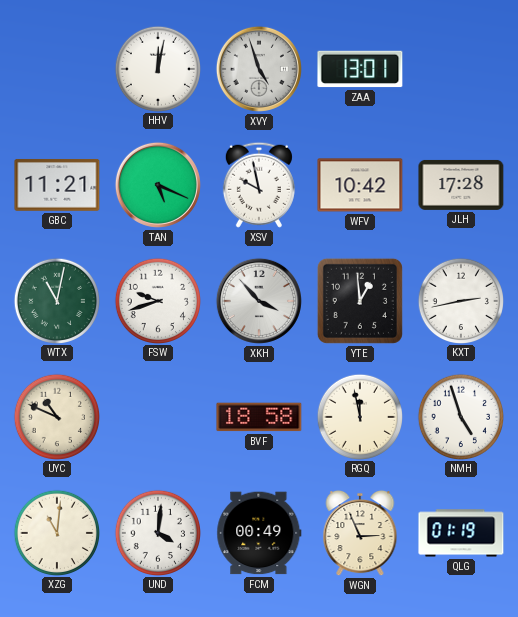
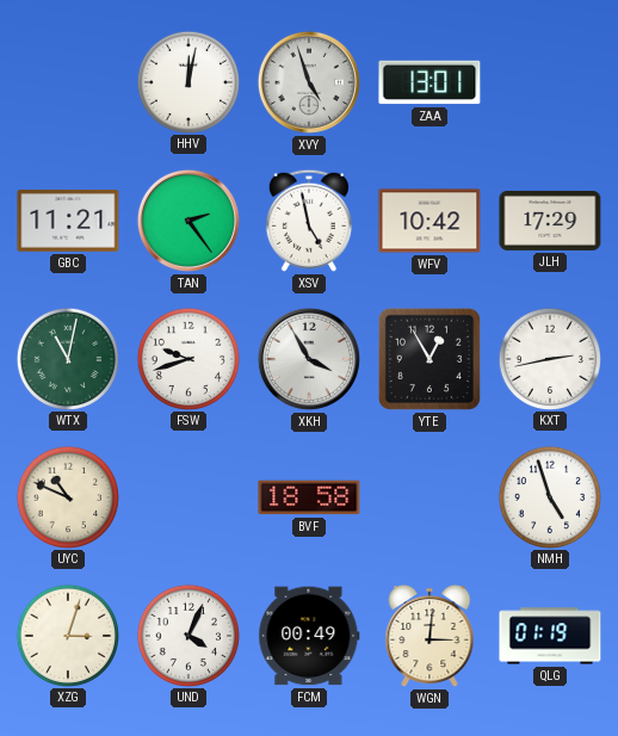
TAN: 5:19 -> 2:24
XSV: 9:58 -> 4:58
JLH: 17:28 -> 17:29
XKH: 3:53 -> 3:55
YTE: 12:59 -> 12:55
RGQ: 11:58 -> none
XZG: 11:01 -> 3:03
UND: 4:01 -> 4:04
WGN: 2:56 -> 3:01
